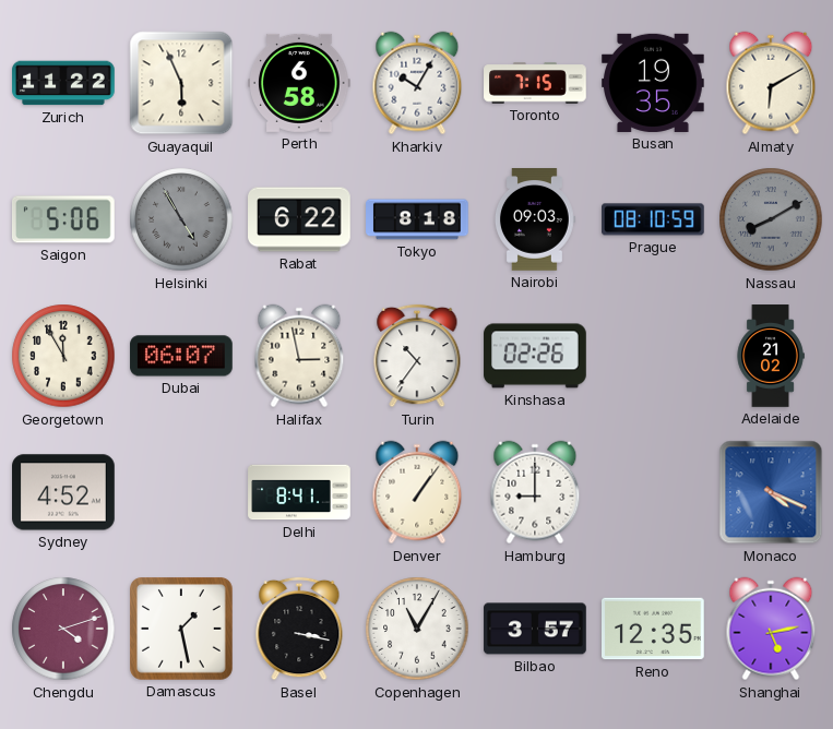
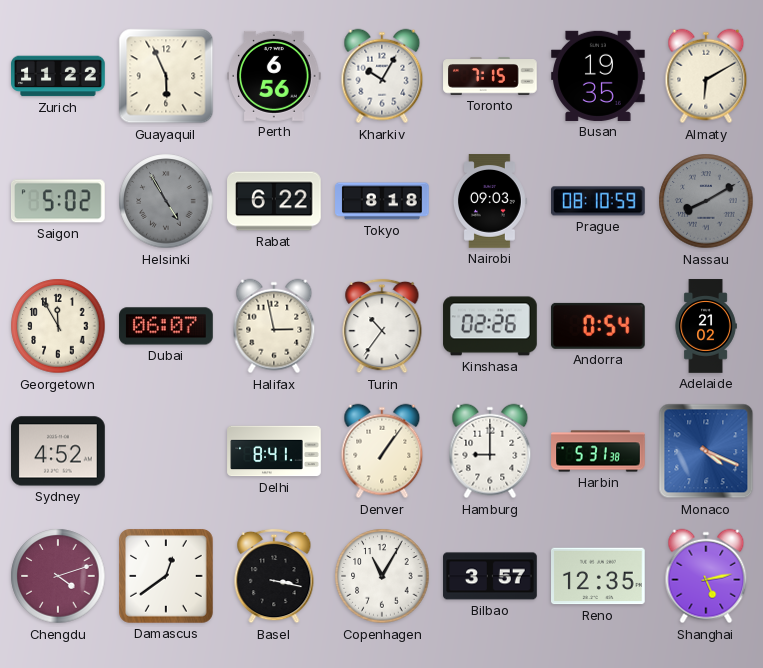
Perth: 6:58 -> 6:56
Saigon: 5:06 -> 5:02
Andorra: none -> 0:54
Harbin: none -> 5:31
Damascus: 1:28 -> 12:39
